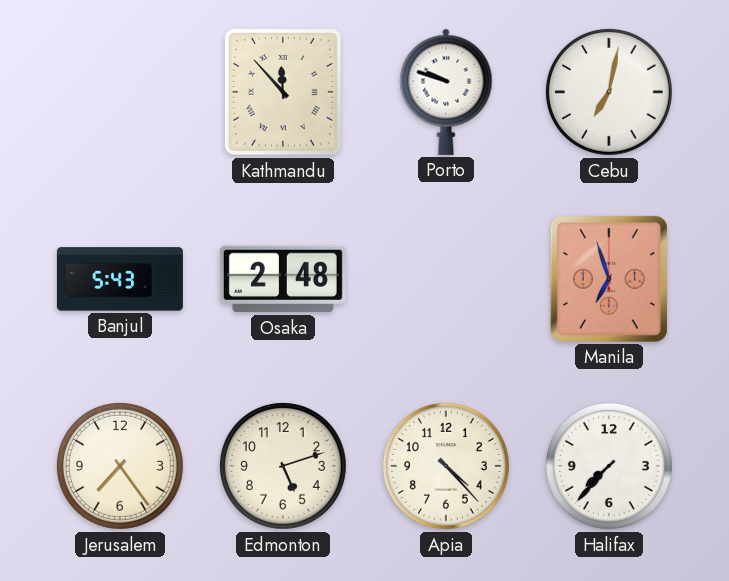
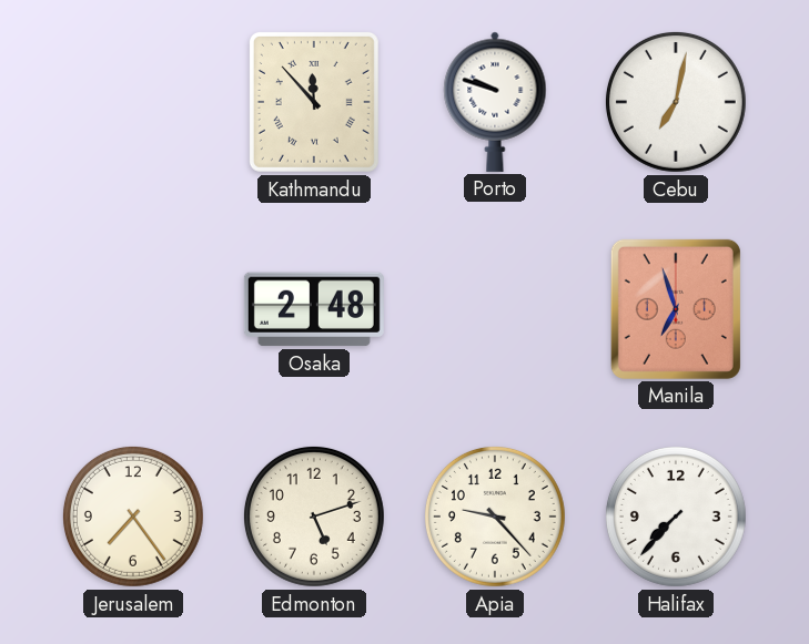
Banjul: 5:43 -> none
Apia: 4:23 -> 9:23
